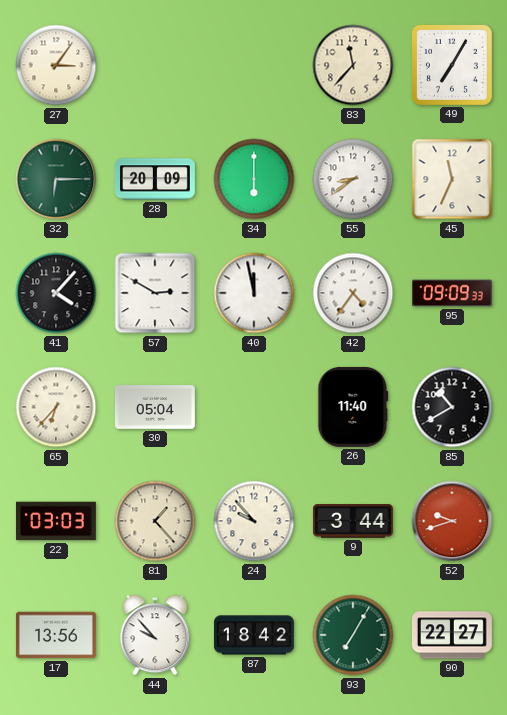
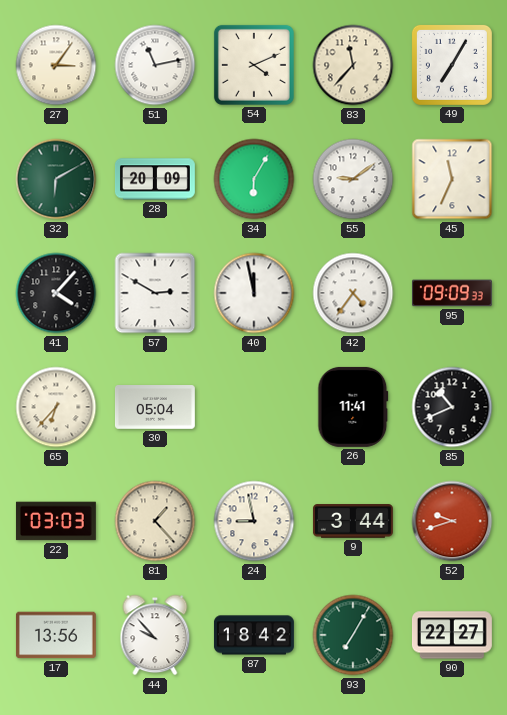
51: none -> 11:13
54: none -> 4:11
32: 6:15 -> 6:10
34: 6:00 -> 6:05
55: 8:39 -> 9:09
26: 11:40 -> 11:41
85: 10:40 -> 10:41
24: 9:53 -> 8:58
